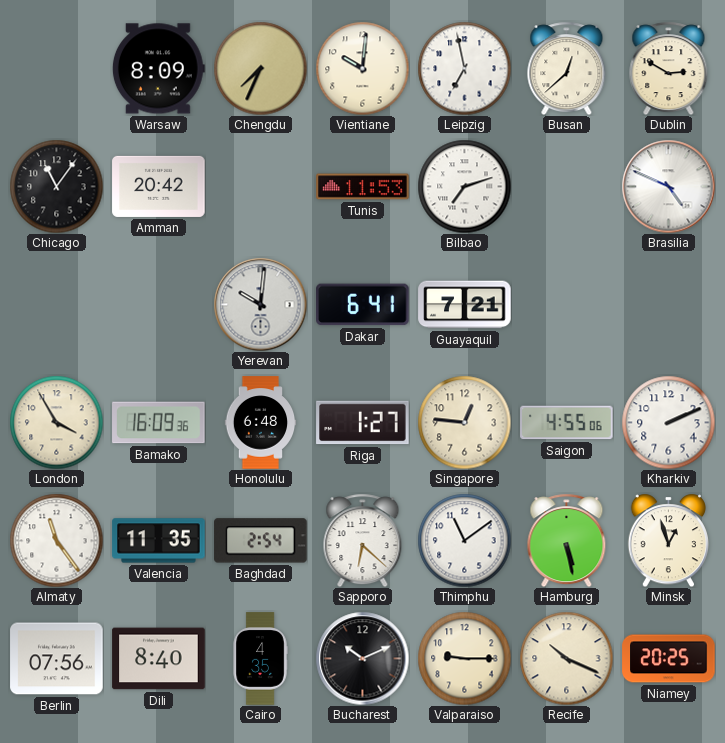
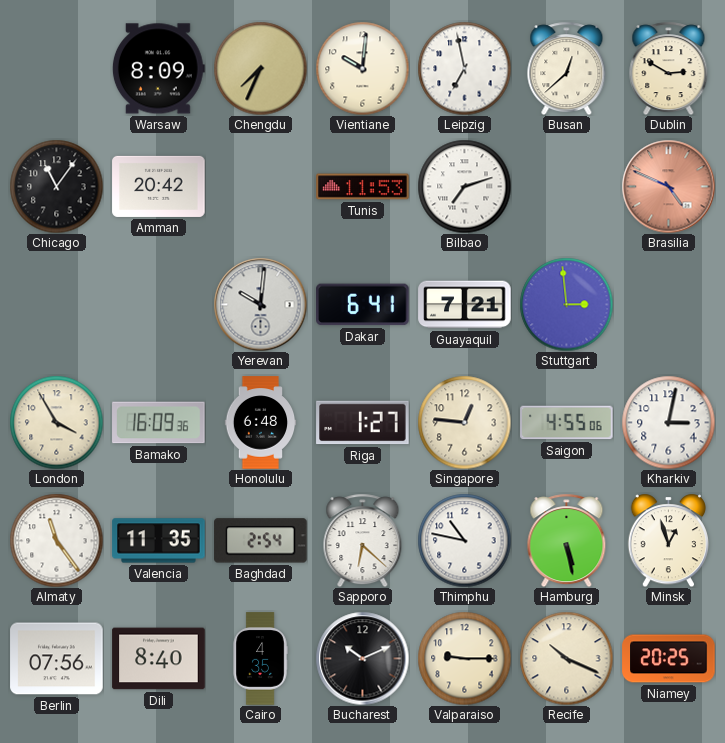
Brasilia dial: white -> salmon
Stuttgart: none -> 2:59
Kharkiv: 2:11 -> 3:02
Thimphu: 11:09 -> 10:47
